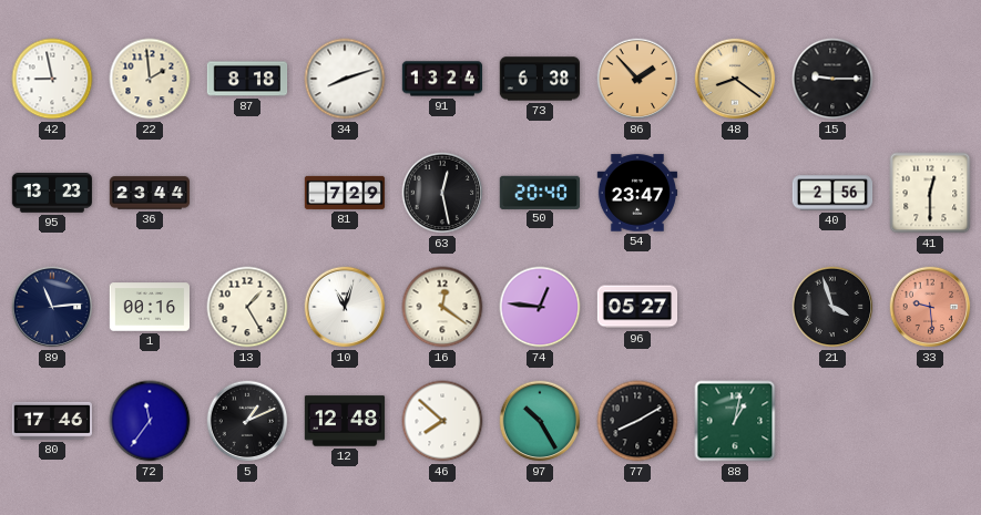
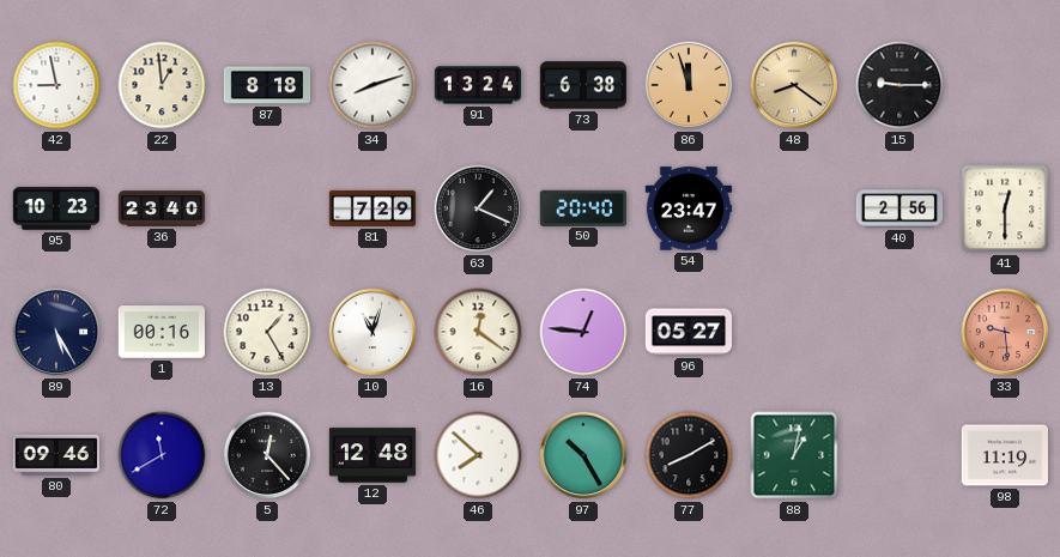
22: 1:59 -> 12:59
86: 1:53 -> 11:57
95: 13:23 -> 10:23
36: 23:44 -> 23:40
63: 12:28 -> 1:19
89: 11:14 -> 5:25
21: 3:57 -> none
80: 17:46 -> 09:46
72: 11:36 -> 11:40
5: 1:11 -> 12:23
98: none -> 11:19
